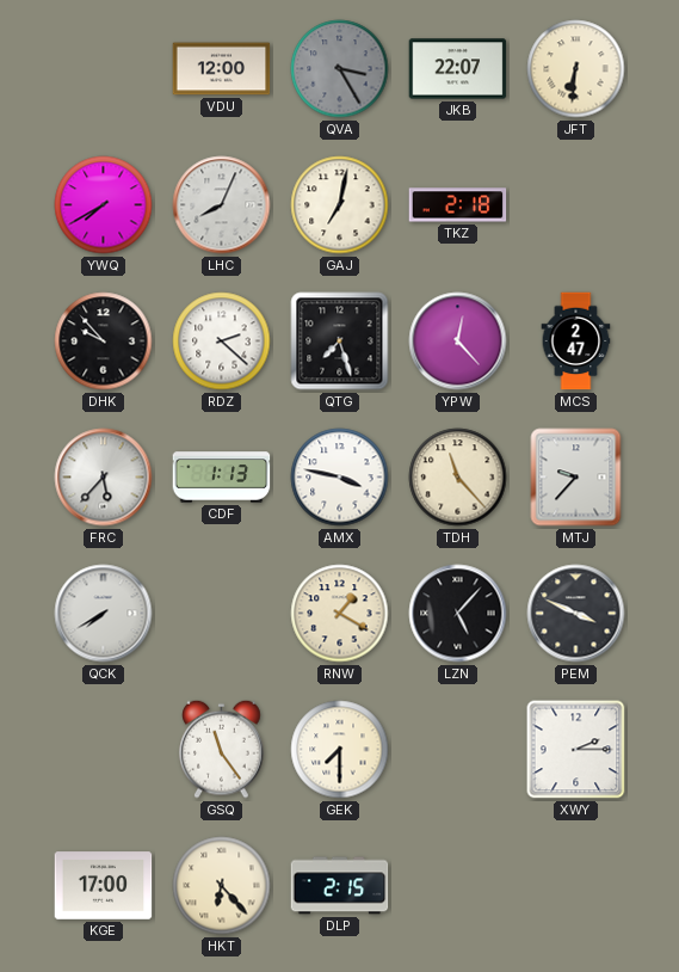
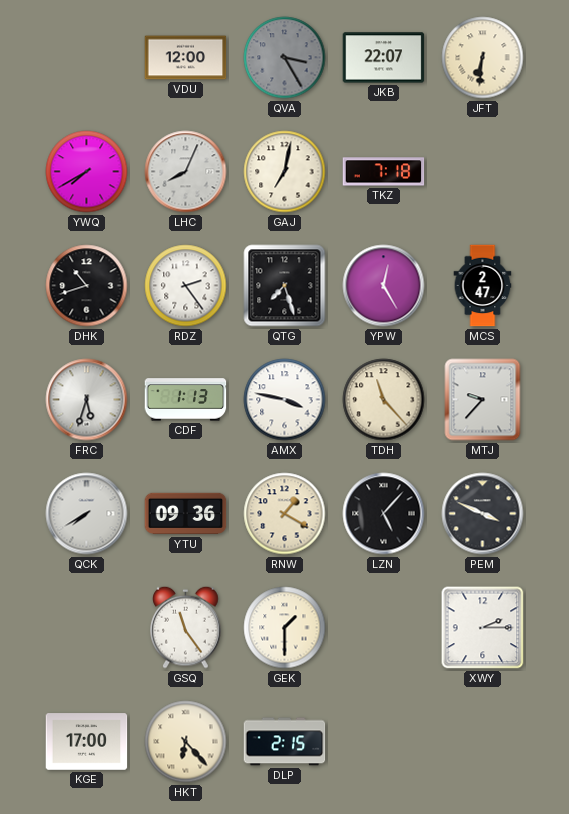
TKZ: 2:18 -> 7:18
DHK: 9:53 -> 10:42
RDZ: 2:22 -> 2:24
YPW: 12:23 -> 12:25
FRC: 5:37 -> 5:33
YTU: none -> 09:36
GEK: 7:30 -> 1:30
